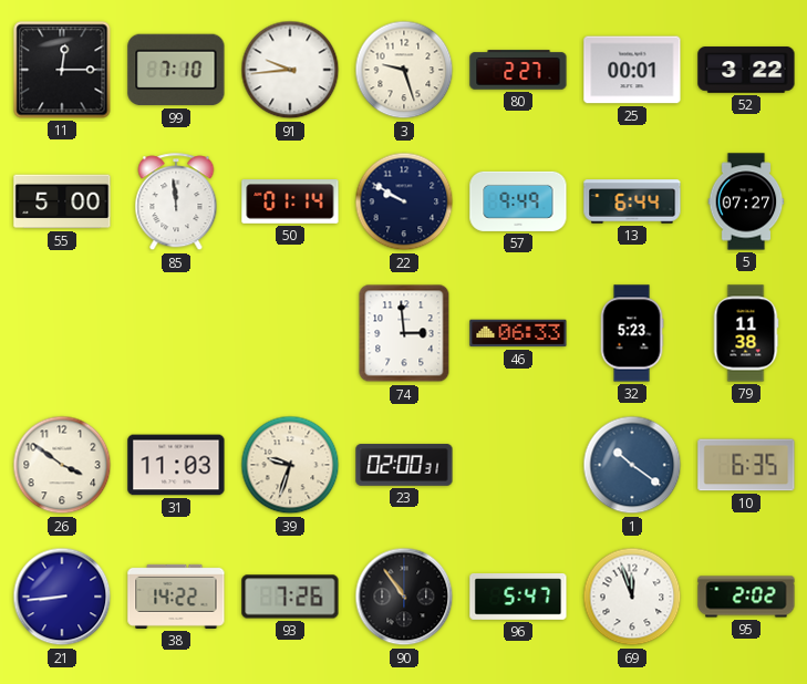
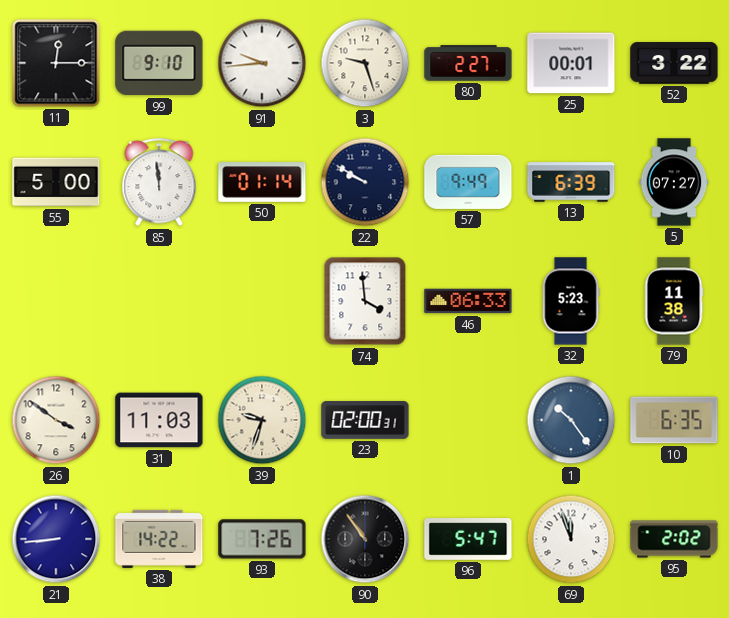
99: 7:10 -> 9:10
13: 6:44 -> 6:39
74: 2:59 -> 3:59
1: 10:21 -> 10:24
